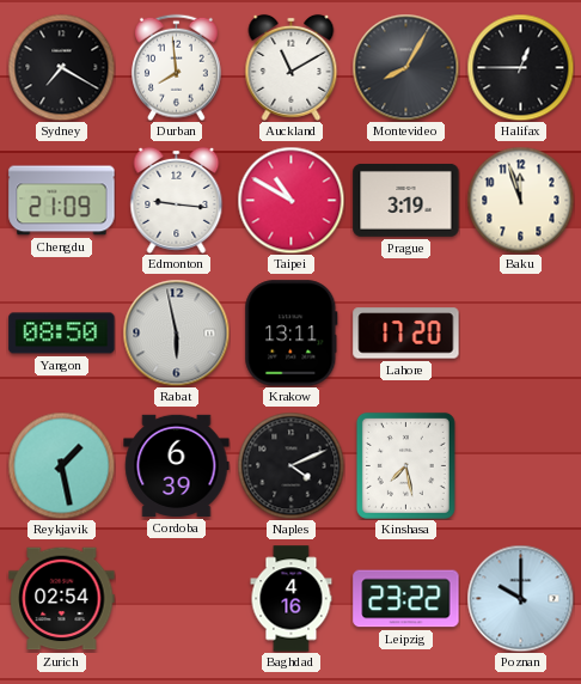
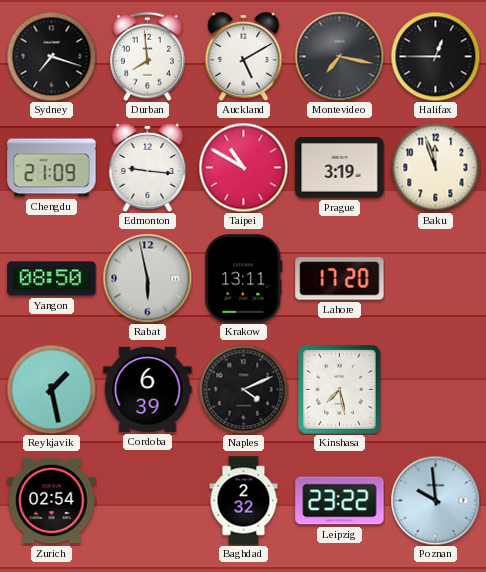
Sydney: 7:20 -> 7:18
Auckland: 11:10 -> 5:10
Montevideo: 8:05 -> 7:17
Baghdad: 4:16 -> 2:32
Poznan: 10:00 -> 9:59
